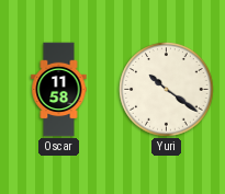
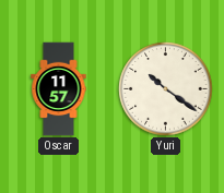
Oscar: 11:58 -> 11:57
